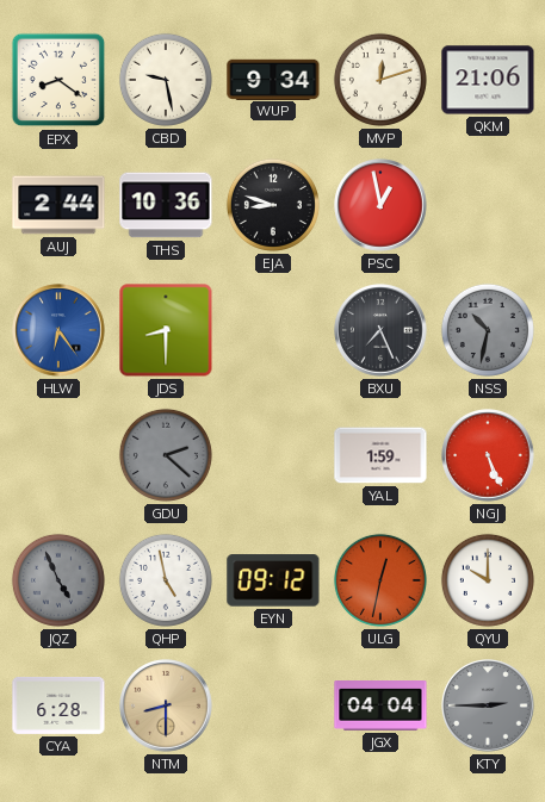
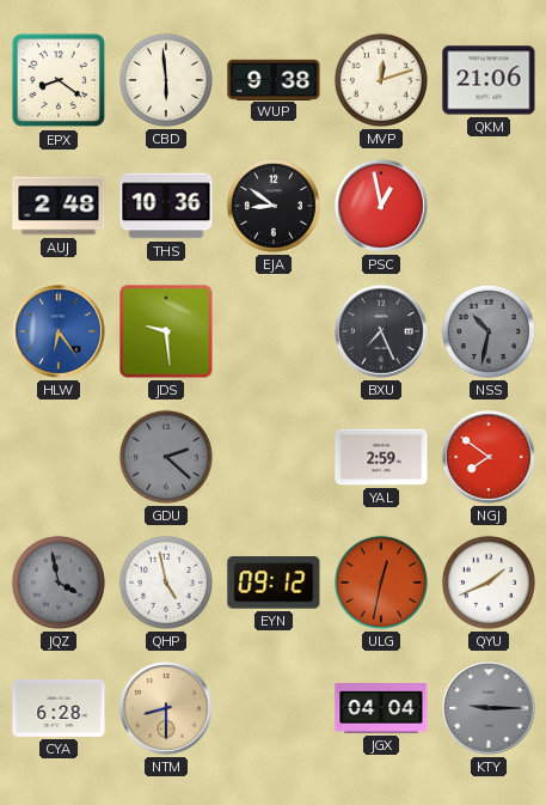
CBD: 9:28 -> 5:59
WUP: 9:34 -> 9:38
AUJ: 2:44 -> 2:48
EJA: 8:48 -> 8:51
JDS: 8:30 -> 9:29
YAL: 1:59 -> 2:59
NGJ: 5:26 -> 7:51
JQZ: 4:56 -> 3:58
QYU: 10:00 -> 1:41
KTY: 2:45 -> 9:15
